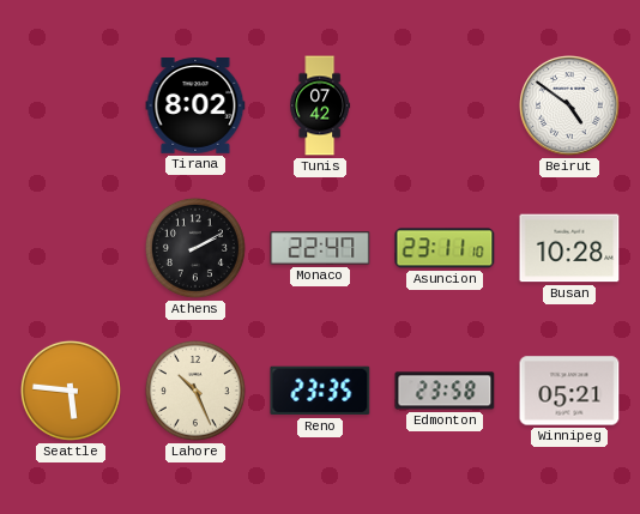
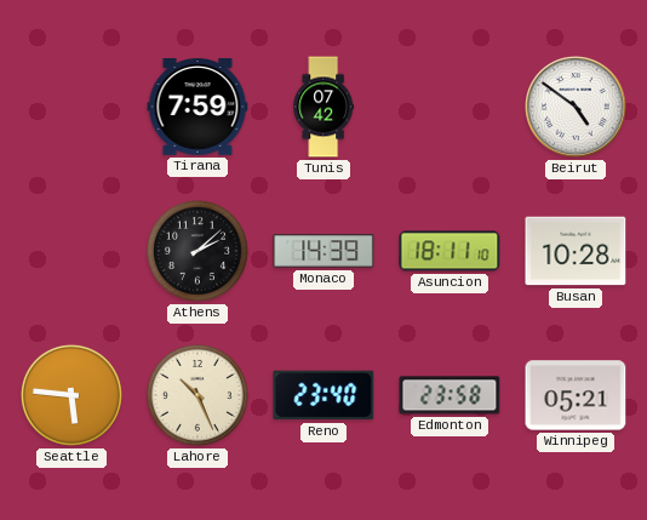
Tirana: 8:02 -> 7:59
Athens: 2:10 -> 2:08
Monaco: 22:47 -> 14:39
Asuncion: 23:11 -> 18:11
Reno: 23:35 -> 23:40
